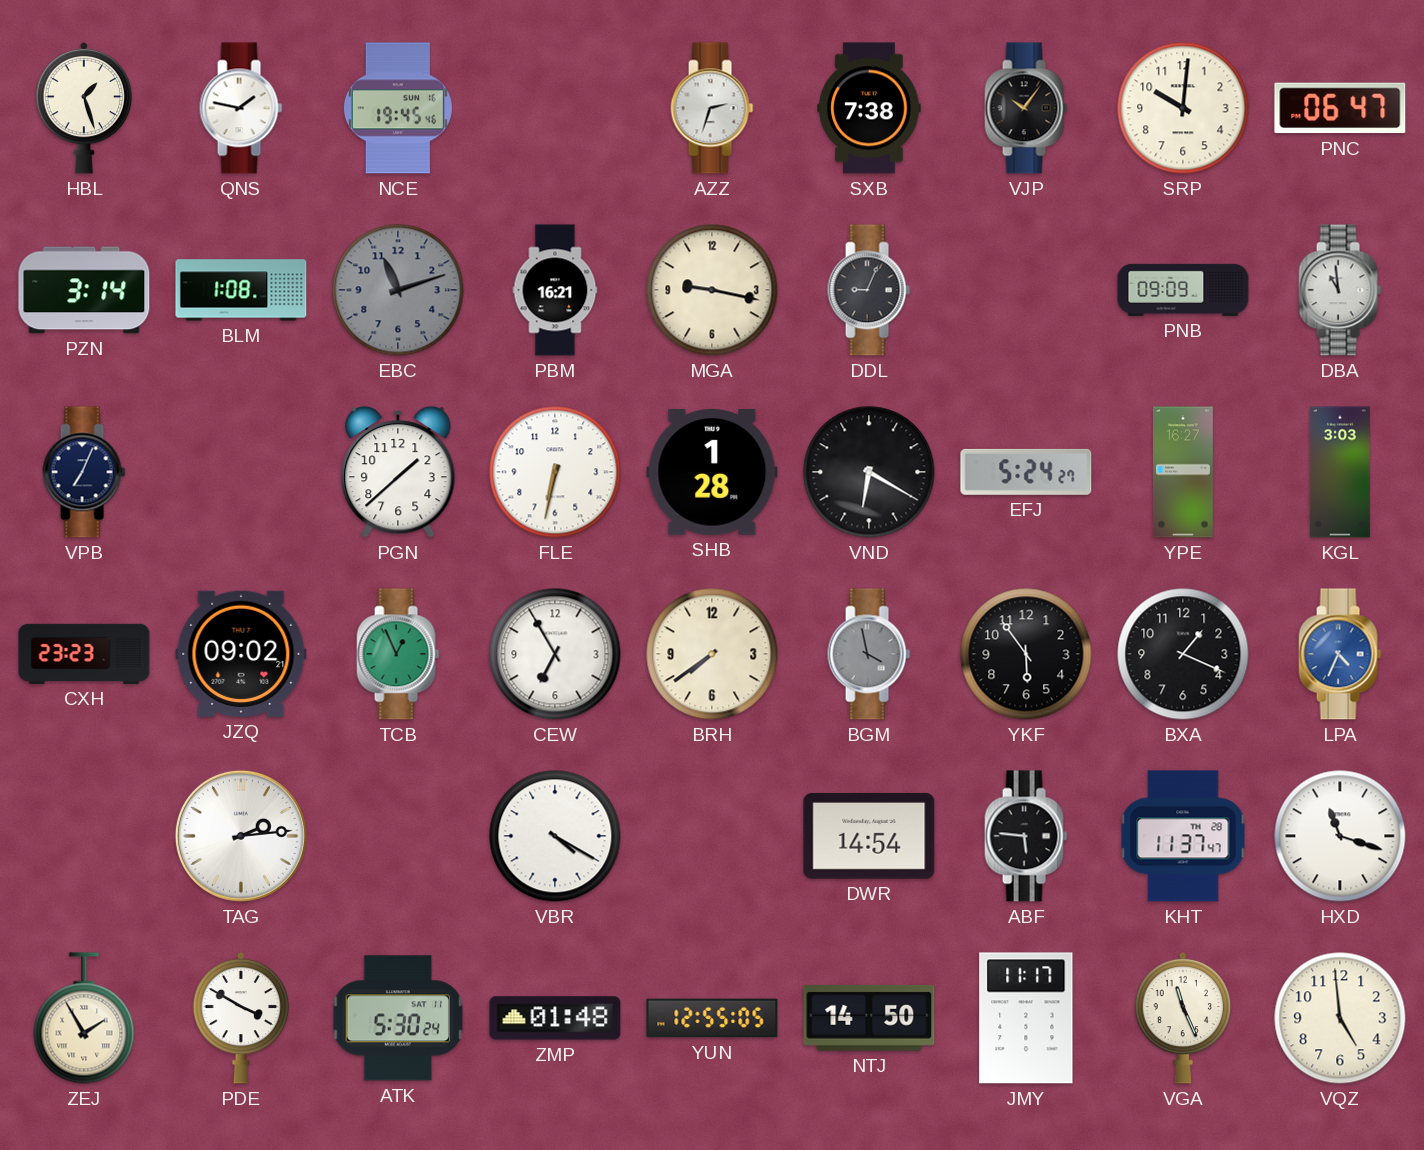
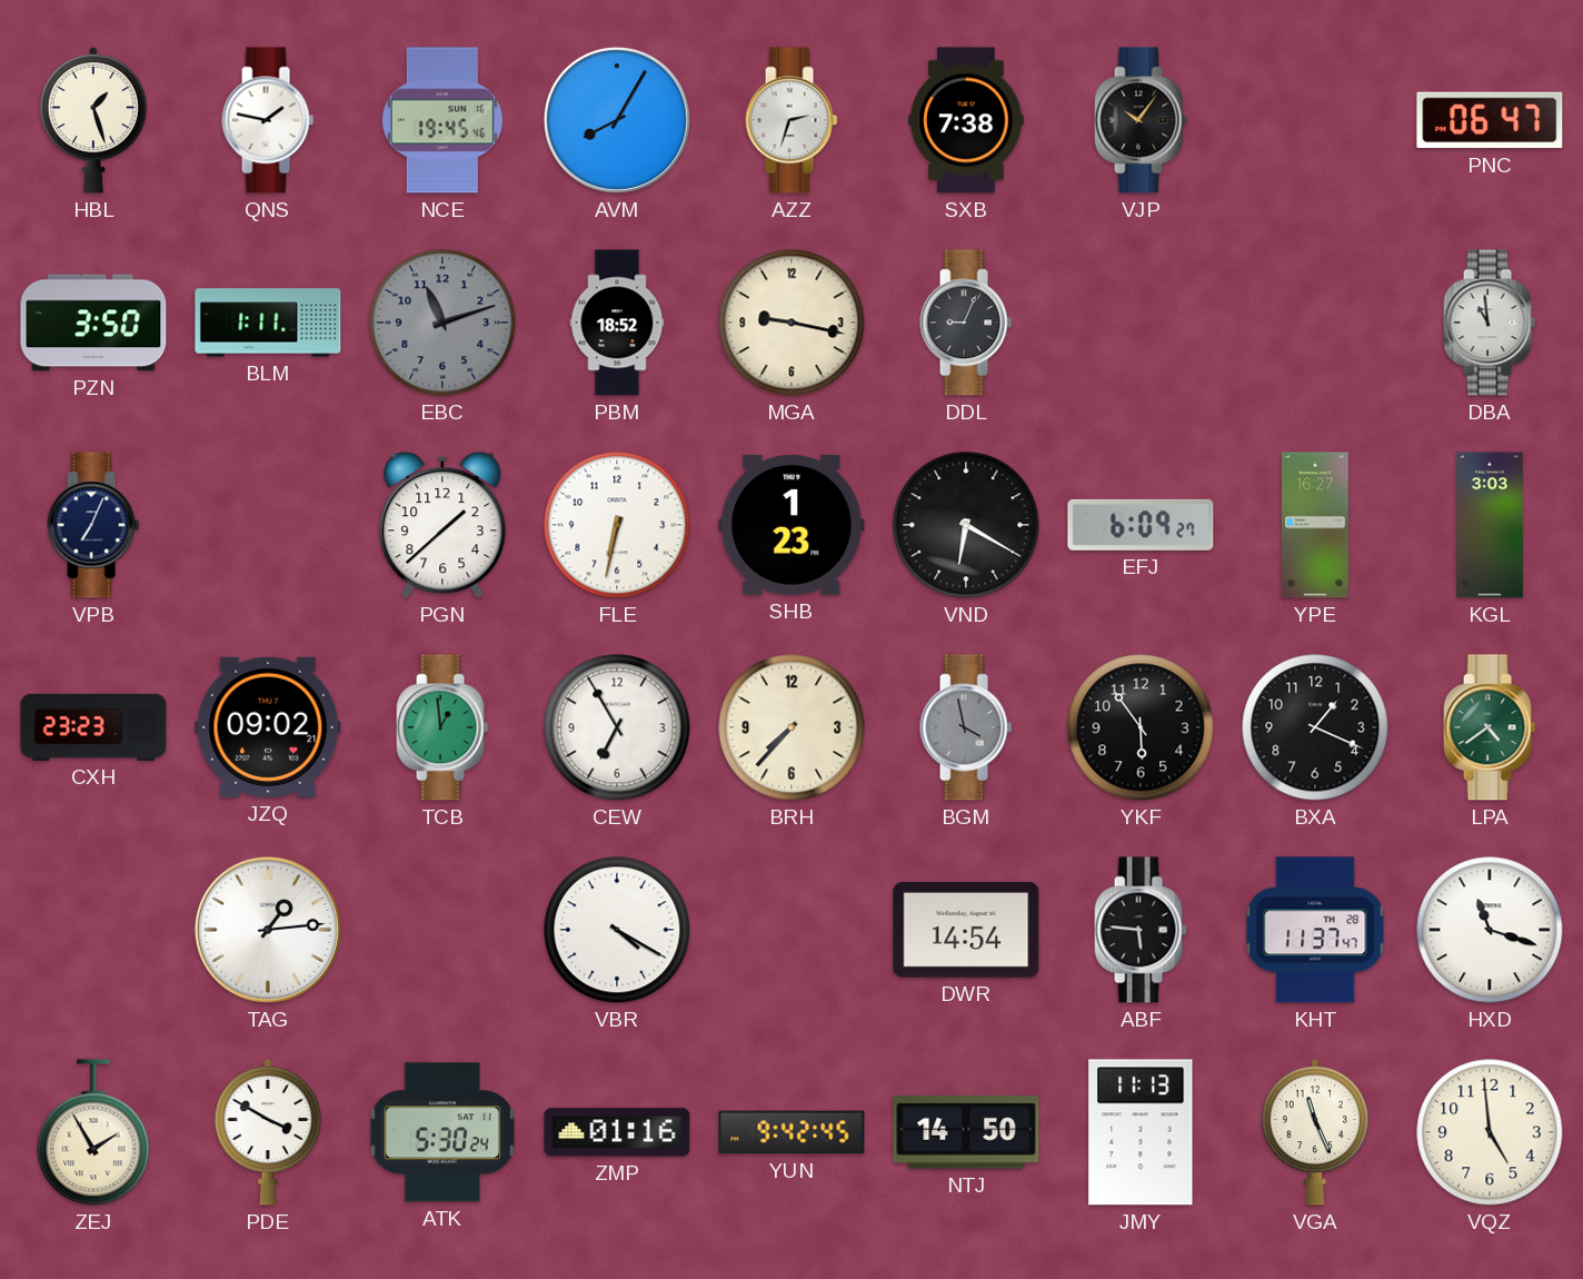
AVM: none -> 8:05
SRP: 10:01 -> none
PZN: 3:14 -> 3:50
BLM: 1:08 -> 1:11
PBM: 16:21 -> 18:52
PNB: 09:09 -> none
SHB: 1:28 -> 1:23
EFJ: 5:24 -> 6:09
TCB: 12:56 -> 12:59
BRH: 7:39 -> 7:37
LPA: 4:34 -> 4:39
LPA dial: blue -> green
TAG: 2:14 -> 1:14
ZMP: 01:48 -> 01:16
YUN: 12:55 -> 9:42
JMY: 11:17 -> 11:13
